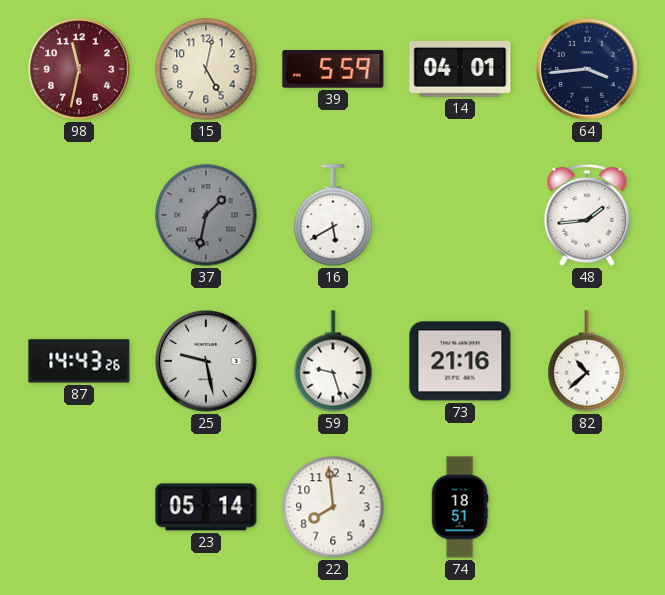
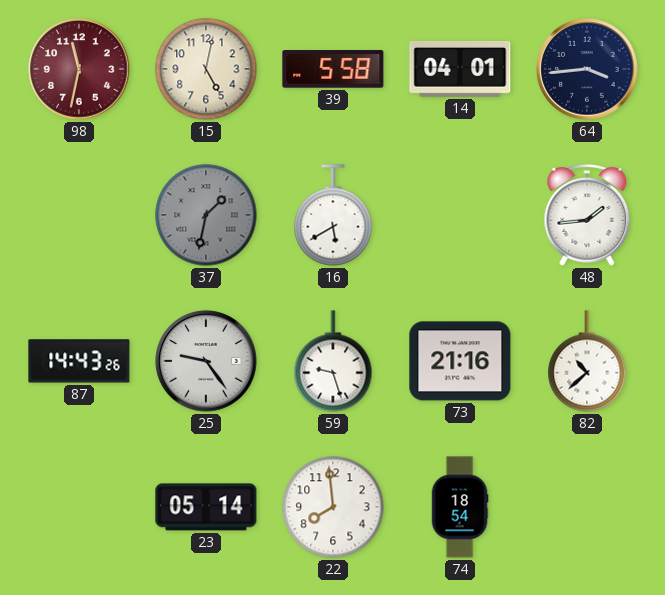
39: 5:59 -> 5:58
25: 9:28 -> 9:24
74: 18:51 -> 18:54
